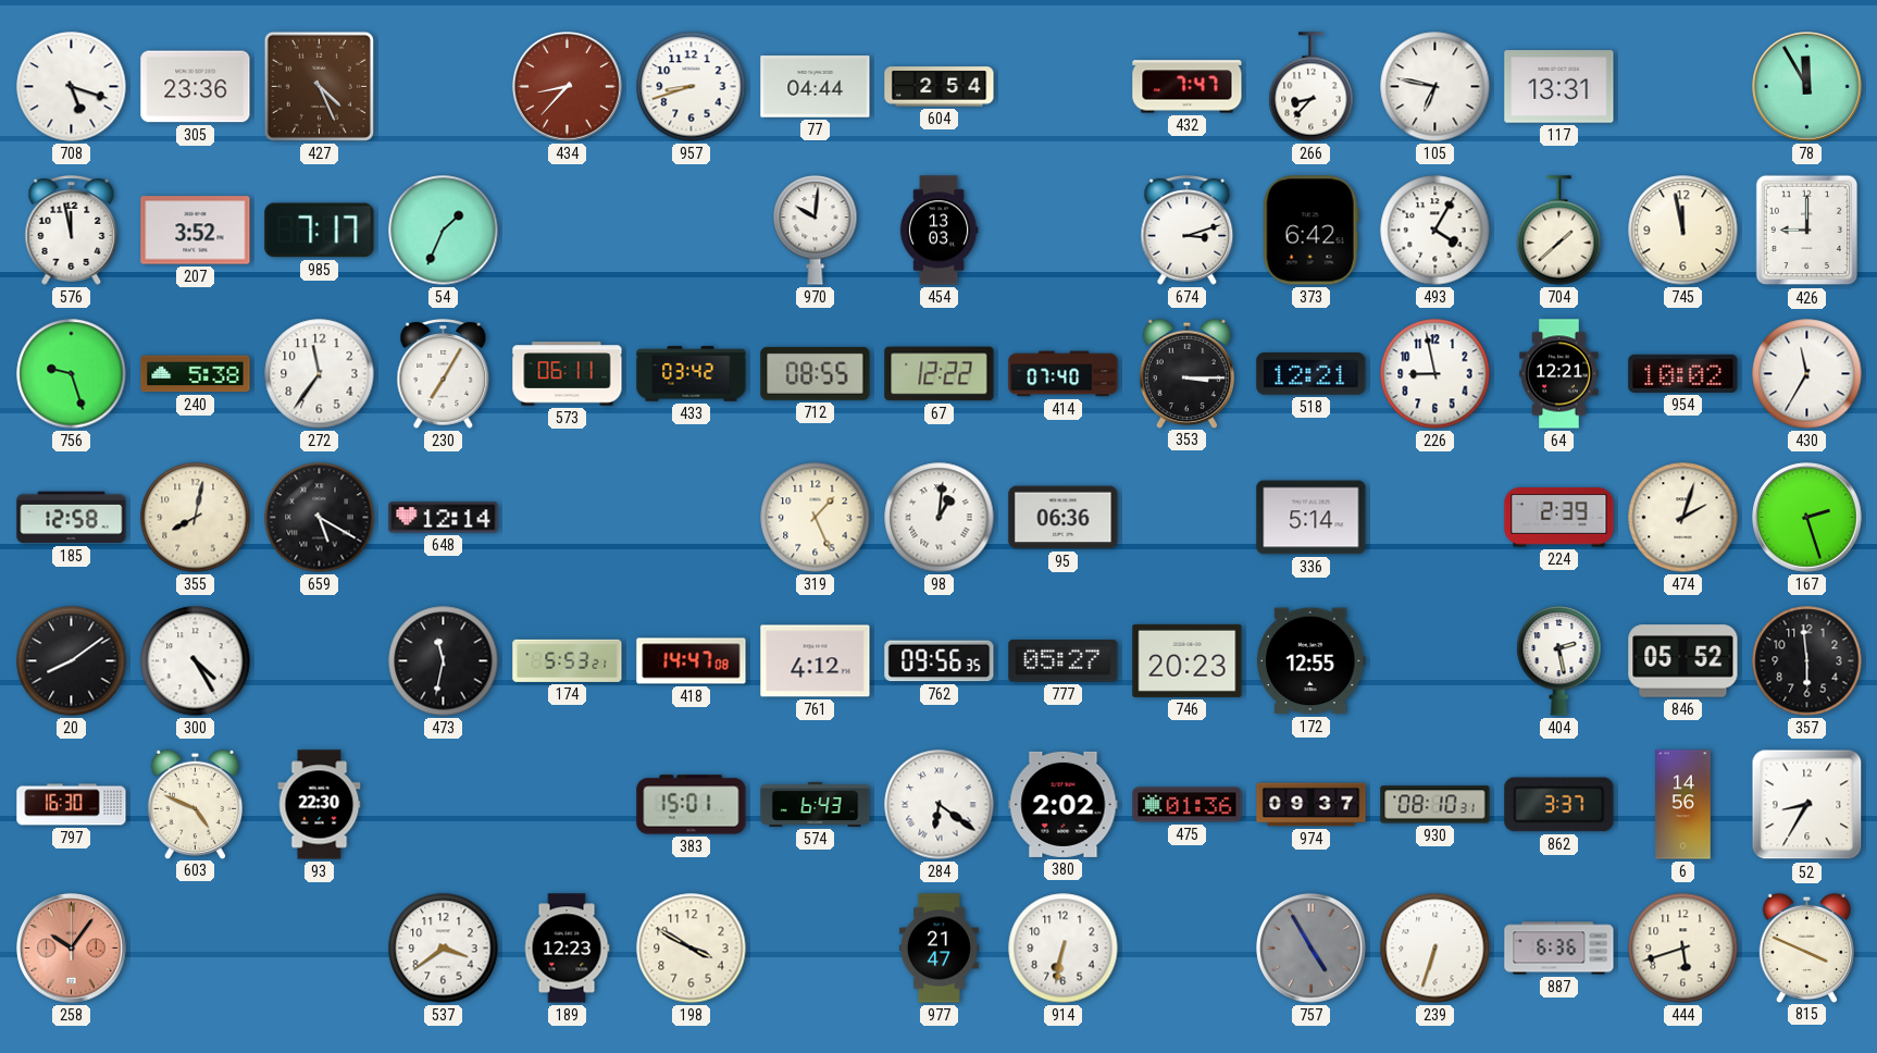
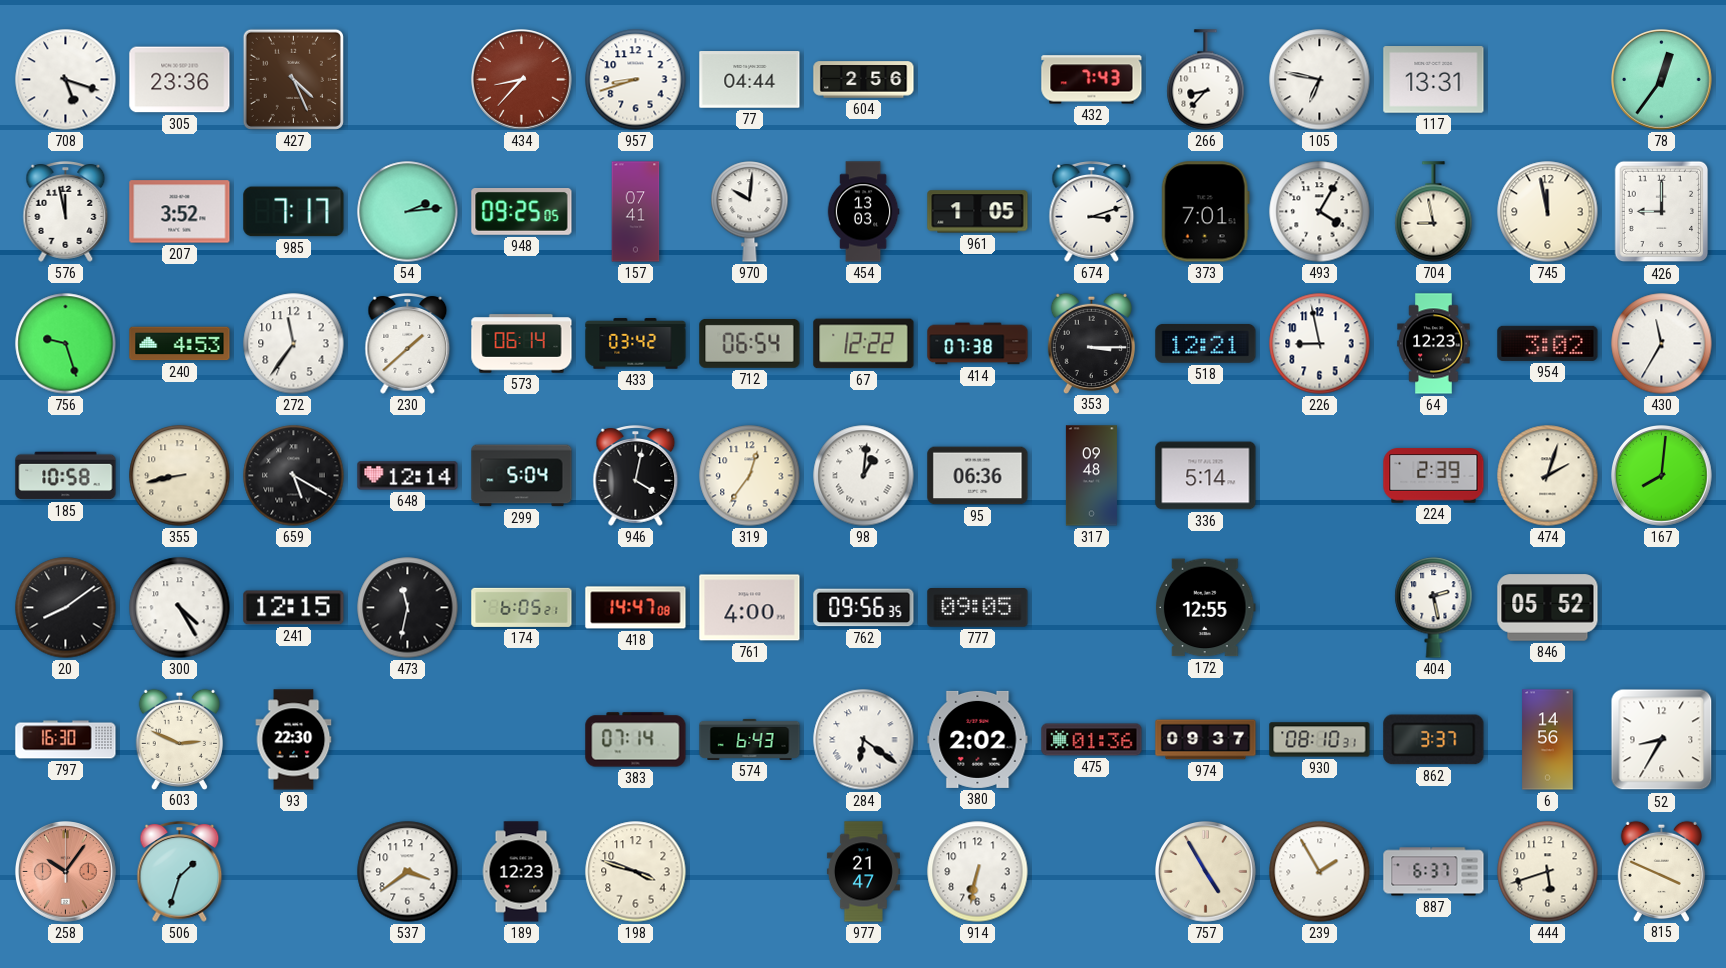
604: 2:54 -> 2:56
432: 7:47 -> 7:43
78: 11:55 -> 12:36
54: 1:34 -> 2:14
948: none -> 09:25
157: none -> 07:41
961: none -> 1:05
373: 6:42 -> 7:01
704: 1:38 -> 8:58
240: 5:38 -> 4:53
230: 7:05 -> 1:38
573: 06:11 -> 06:14
712: 08:55 -> 06:54
414: 07:40 -> 07:38
64: 12:21 -> 12:23
954: 10:02 -> 3:02
185: 12:58 -> 10:58
355: 8:02 -> 8:43
299: none -> 5:04
946: none -> 4:02
319: 1:26 -> 12:36
317: none -> 09:48
167: 2:27 -> 8:01
241: none -> 12:15
174: 5:53 -> 6:05
761: 4:12 -> 4:00
777: 05:27 -> 09:05
746: 20:23 -> none
357: 5:59 -> none
603: 4:49 -> 2:49
383: 15:01 -> 07:14
506: none -> 1:33
198: 3:50 -> 3:48
757 dial: grey -> cream
239: 6:33 -> 1:55
887: 6:36 -> 6:37
